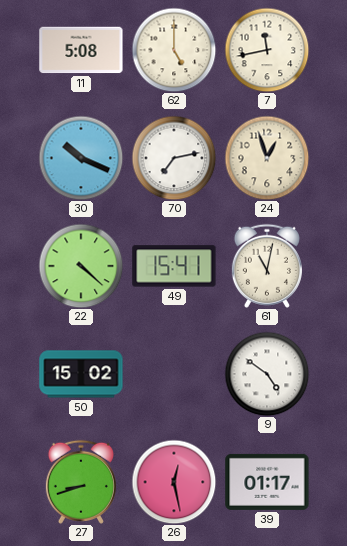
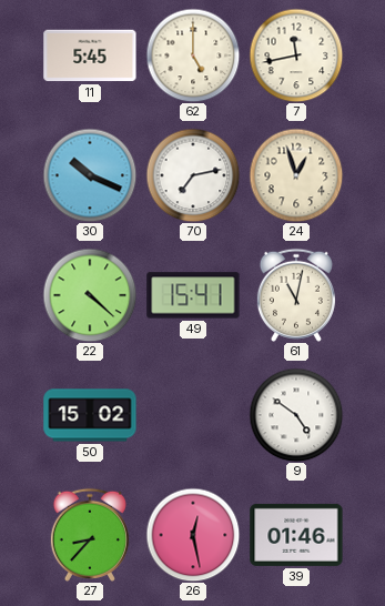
11: 5:08 -> 5:45
27: 8:42 -> 8:37
39: 01:17 -> 01:46
